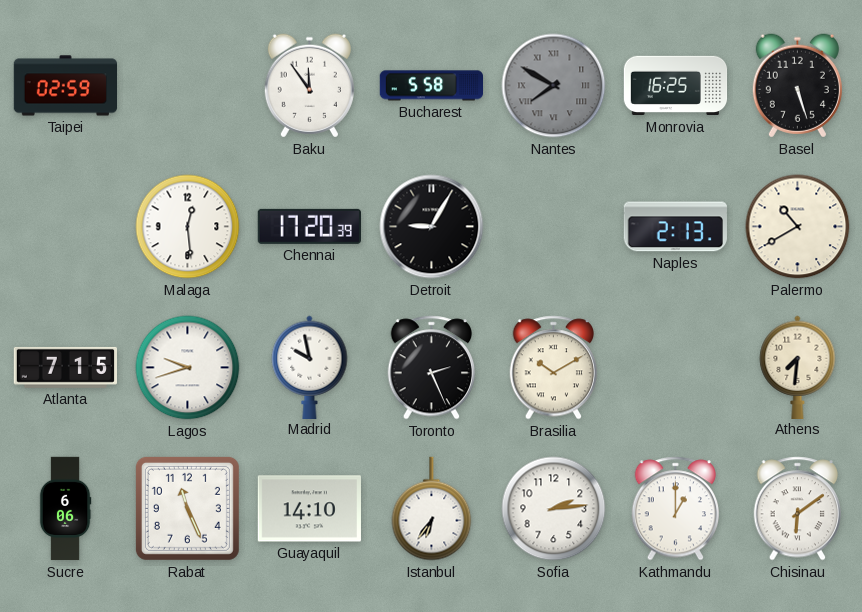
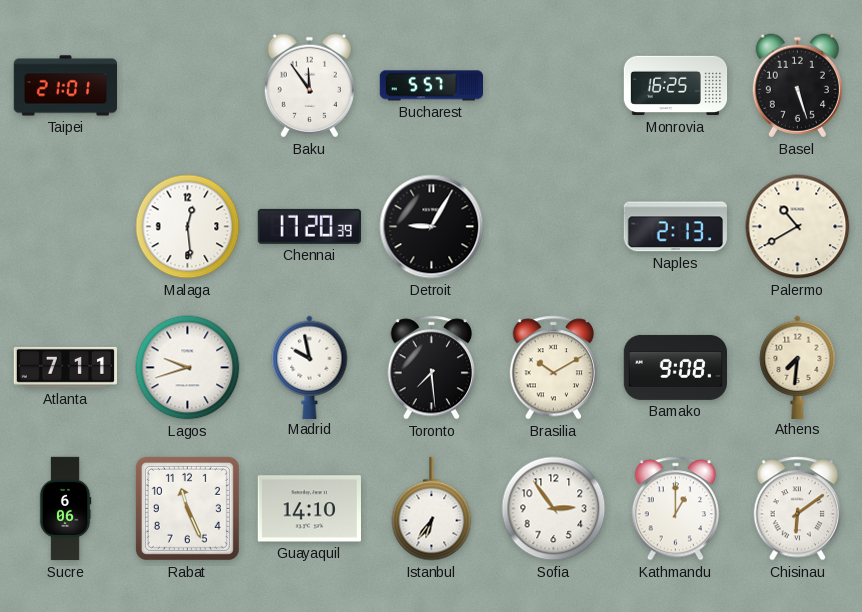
Taipei: 02:59 -> 21:01
Bucharest: 5:58 -> 5:57
Nantes: 7:50 -> none
Atlanta: 7:15 -> 7:11
Toronto: 2:26 -> 7:29
Bamako: none -> 9:08
Sofia: 2:14 -> 2:54
